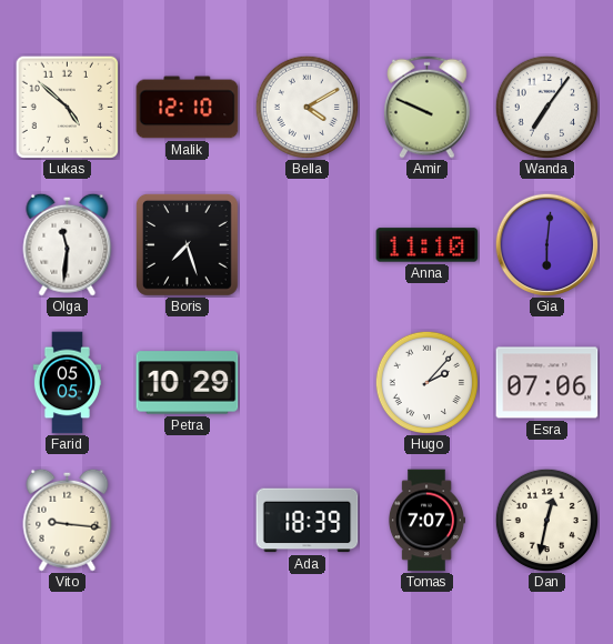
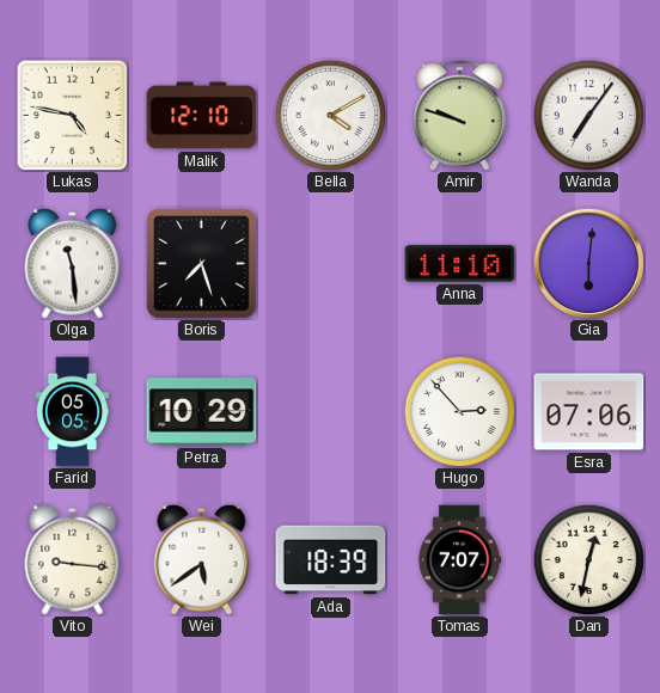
Lukas: 4:52 -> 4:47
Amir: 9:49 -> 9:48
Olga: 11:31 -> 11:29
Hugo: 2:07 -> 2:53
Wei: none -> 5:39
